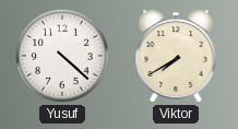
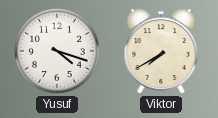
Yusuf: 4:22 -> 4:18
